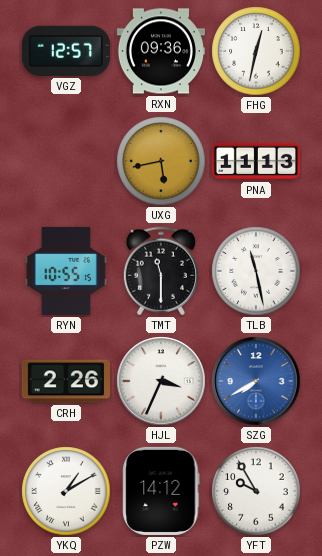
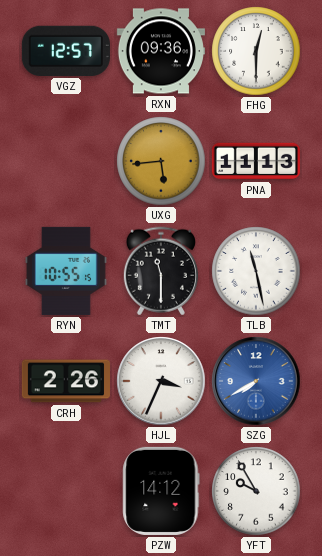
FHG: 12:32 -> 12:30
UXG: 5:43 -> 5:44
YKQ: 1:10 -> none
